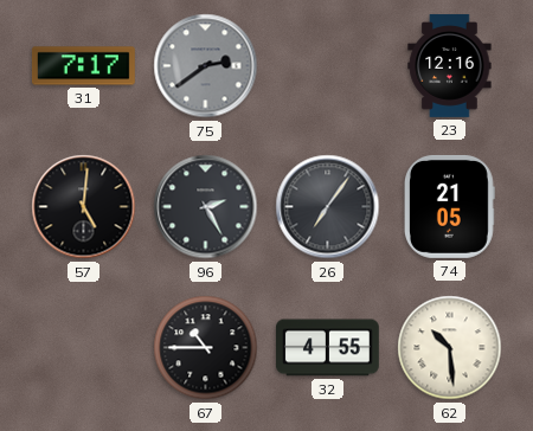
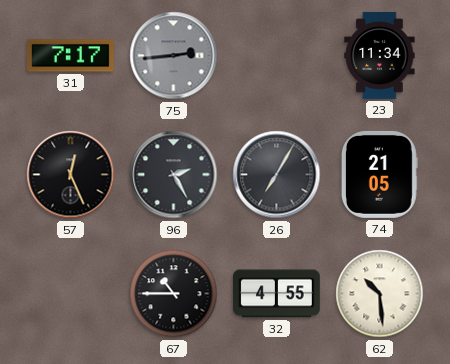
75: 2:39 -> 2:44
23: 12:16 -> 11:34
57: 5:01 -> 12:26
26: 7:06 -> 7:05
